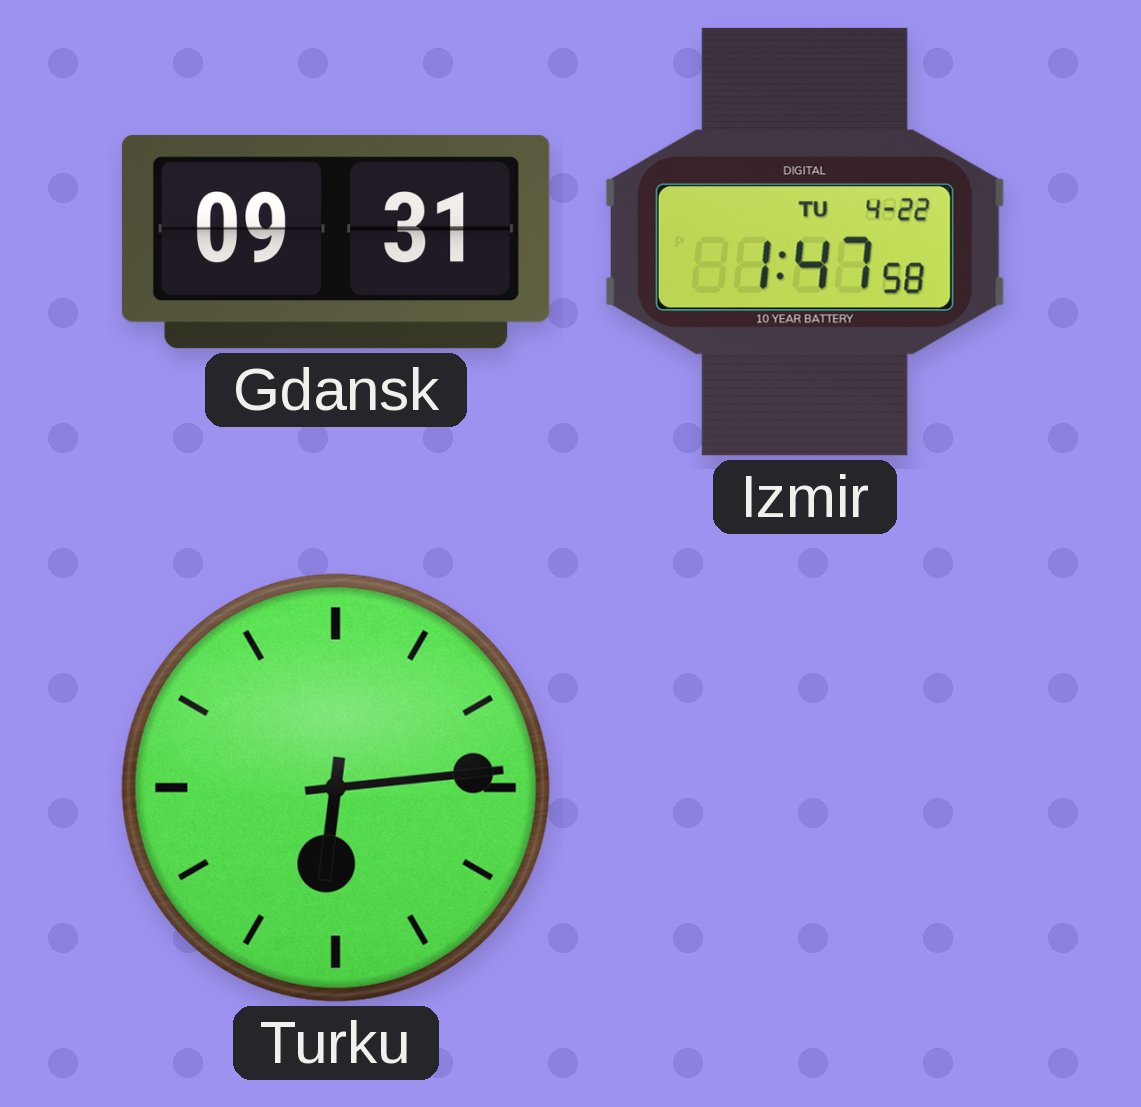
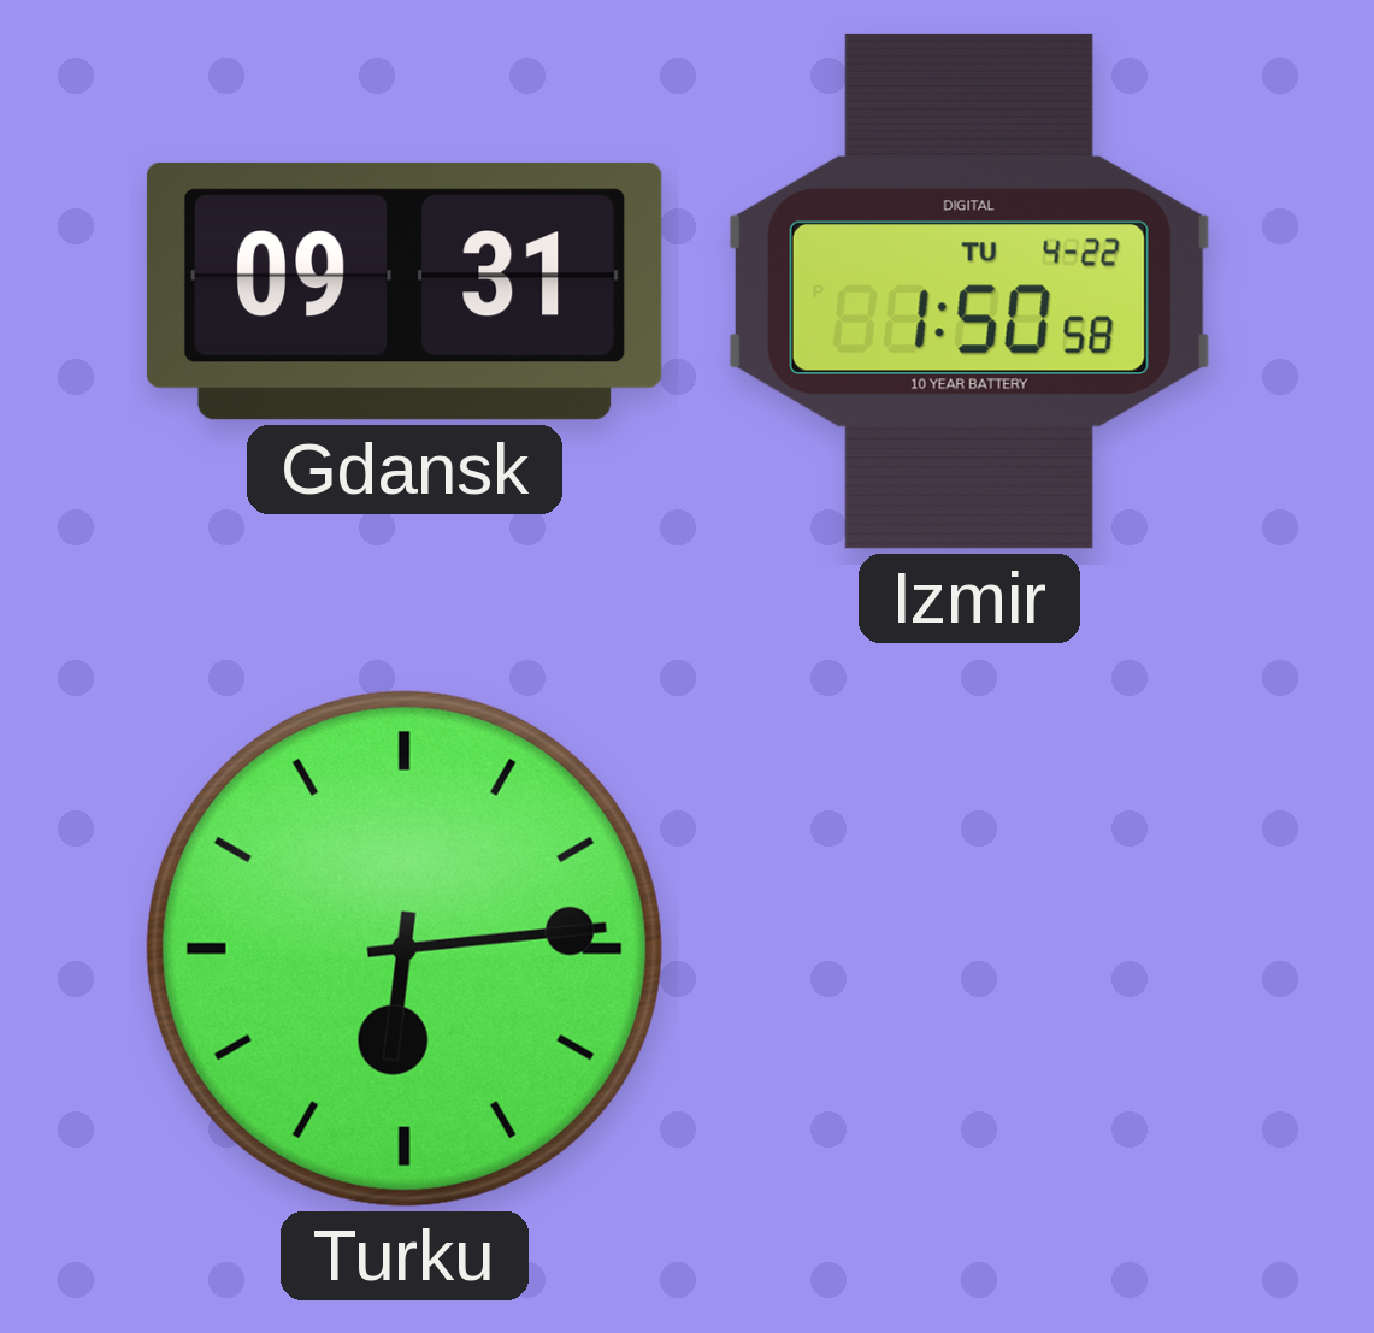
Izmir: 1:47 -> 1:50
